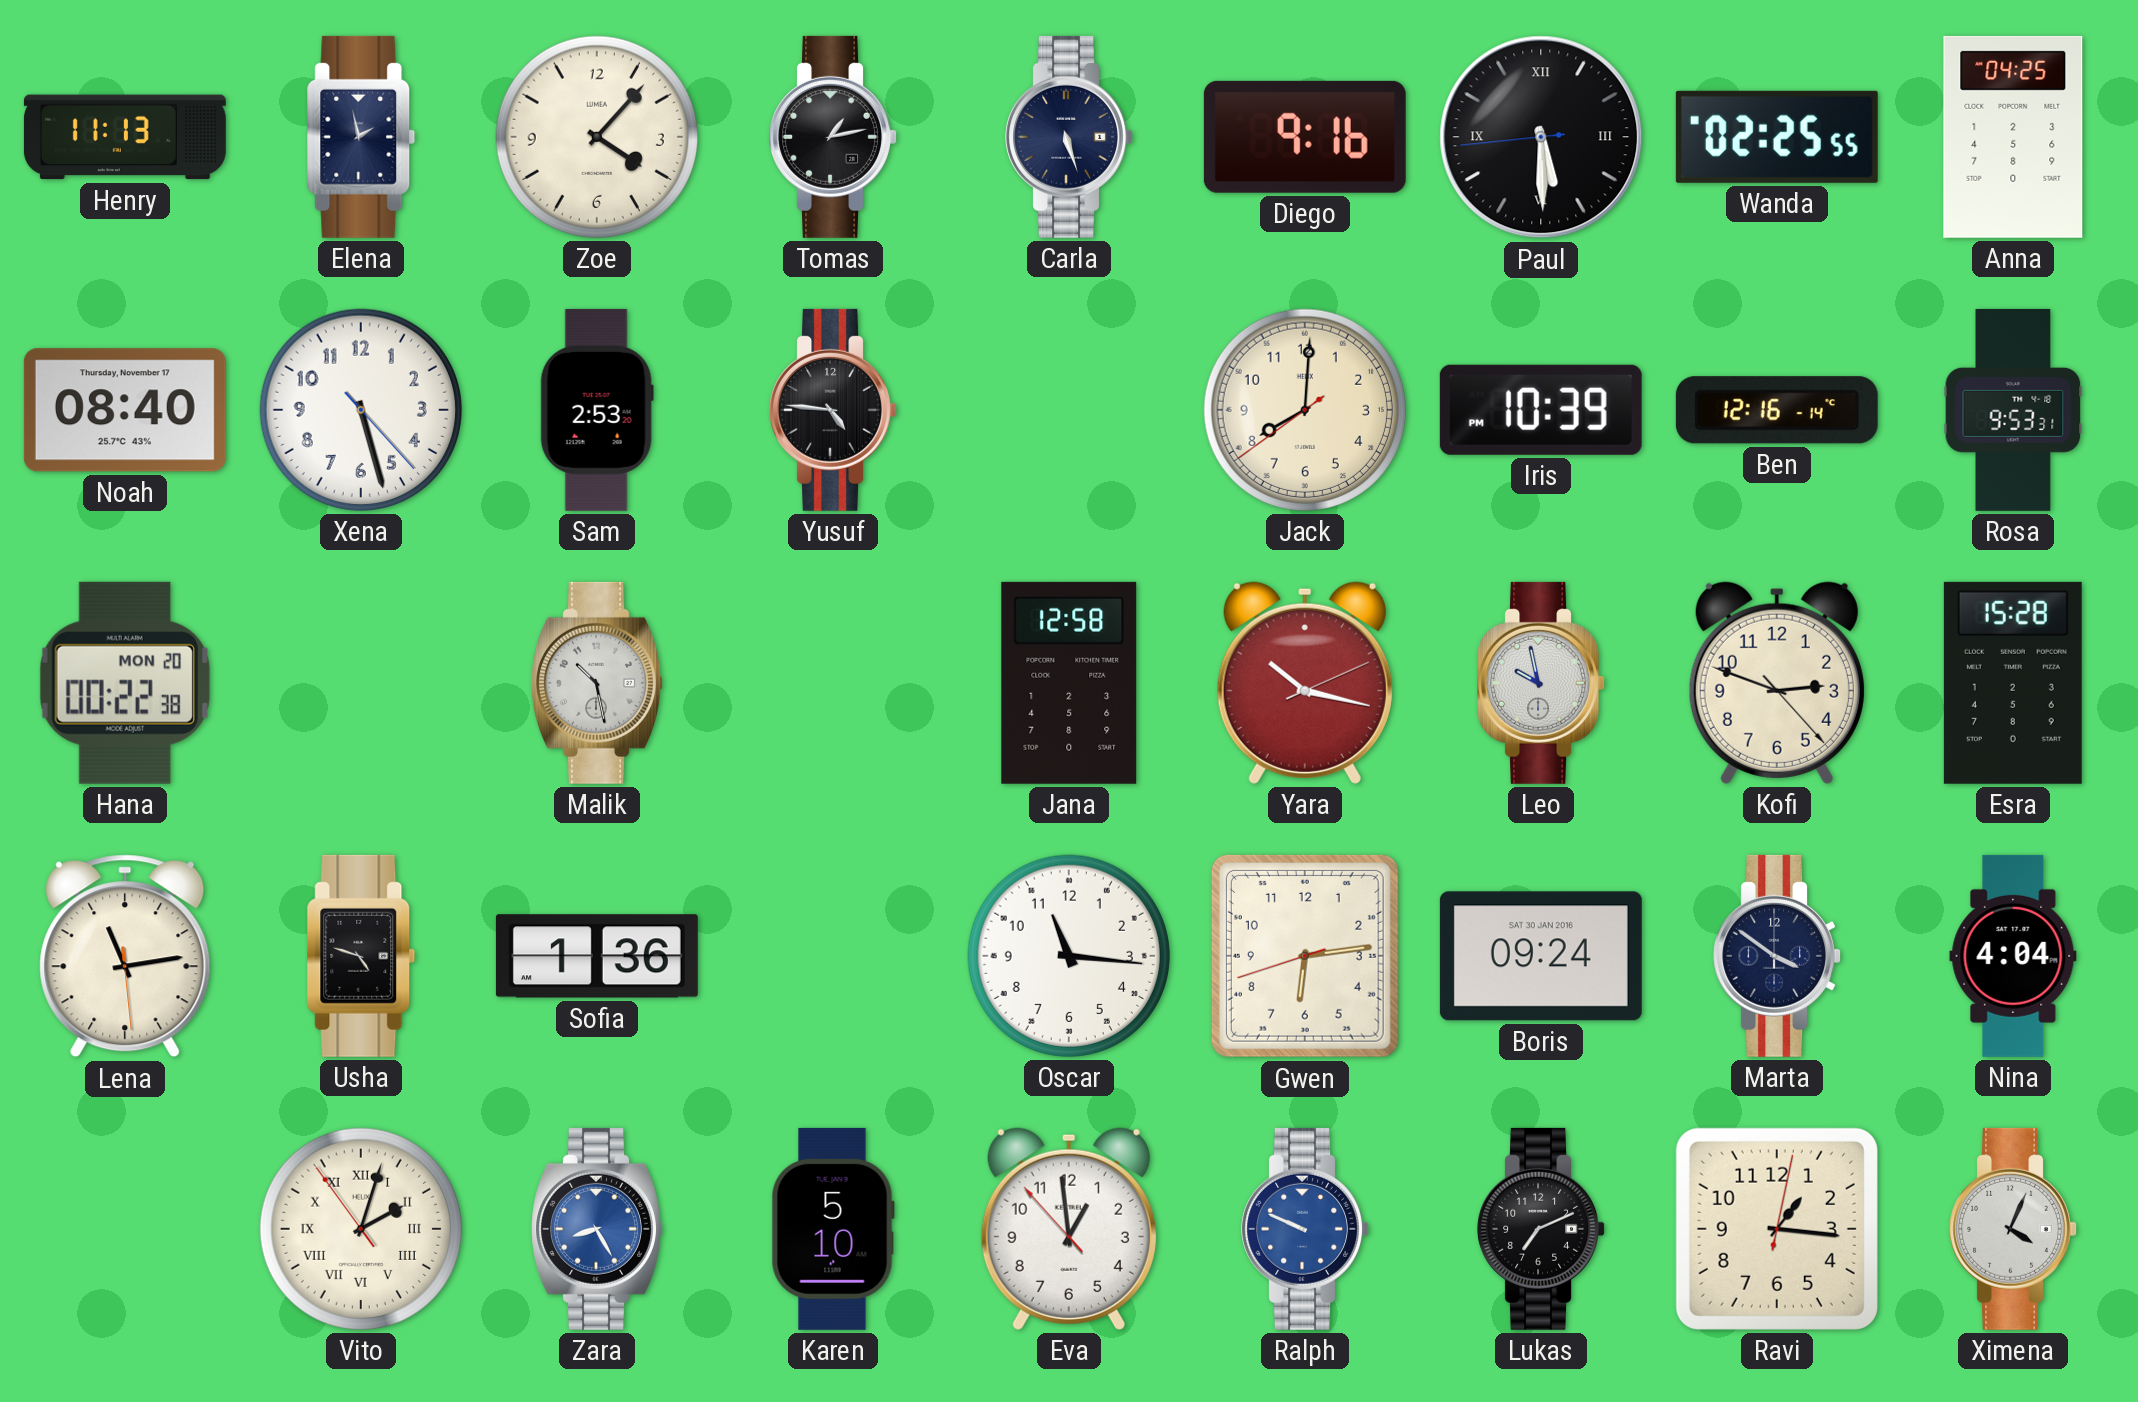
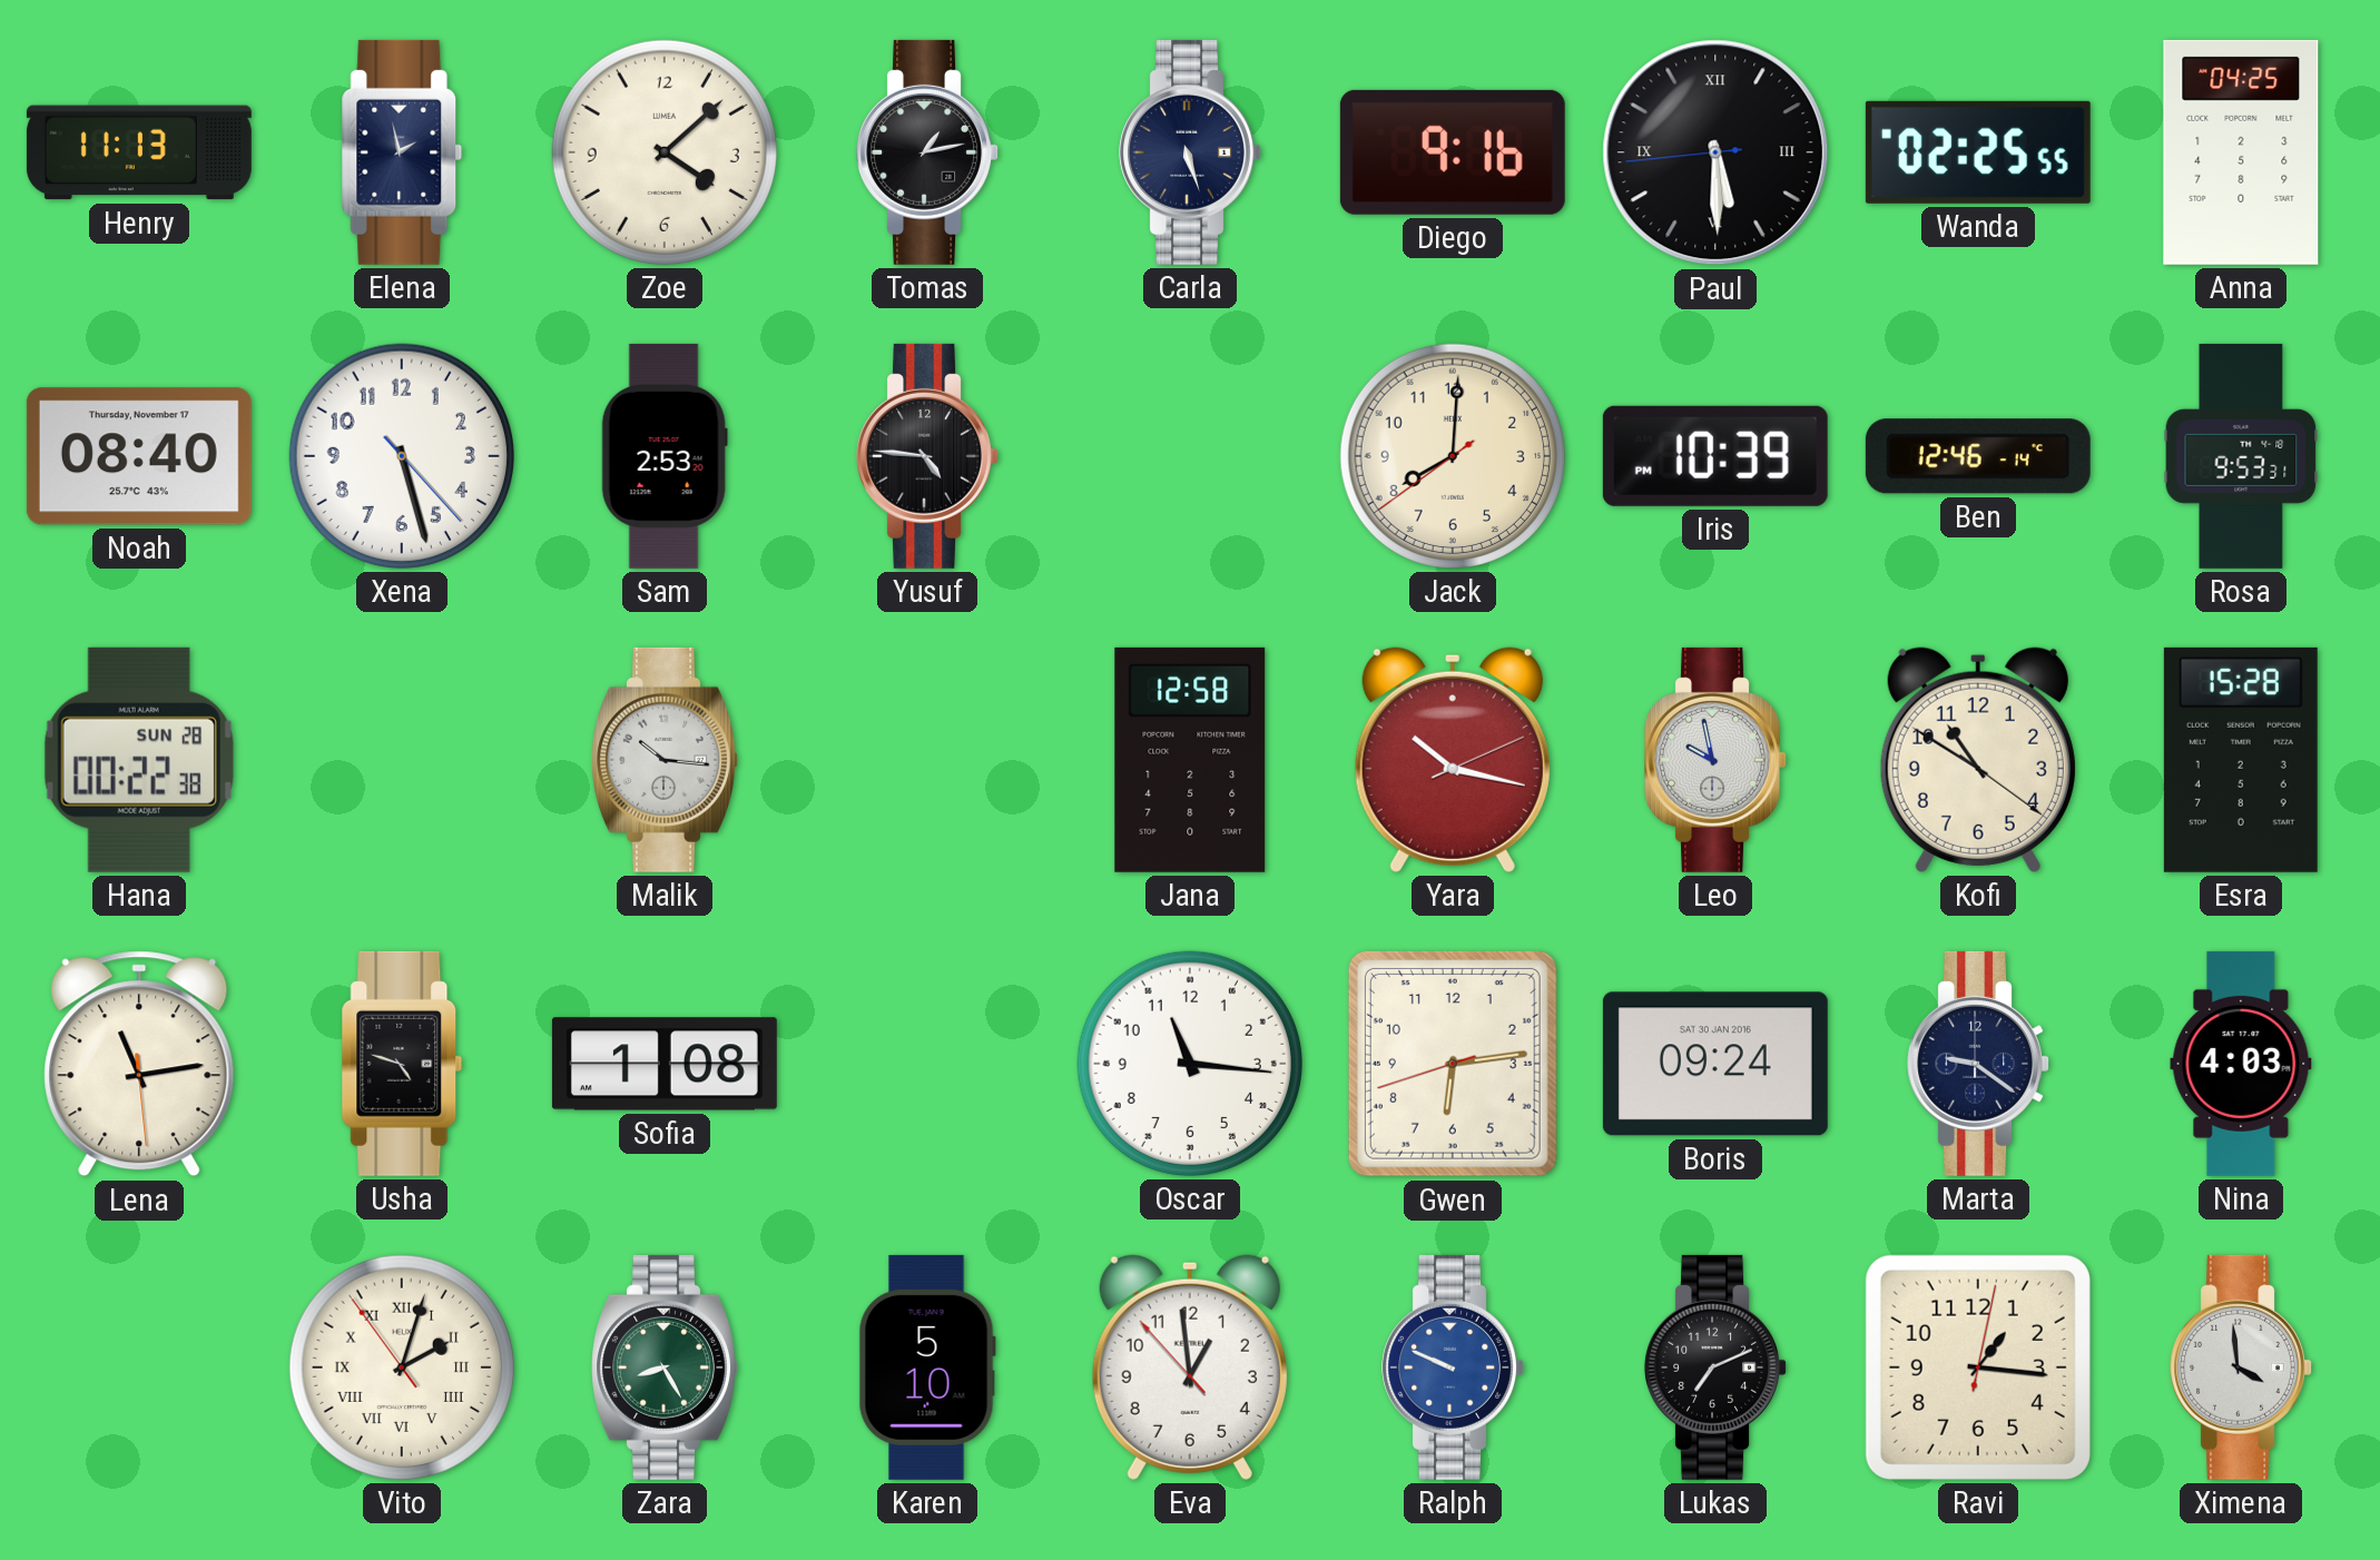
Zoe: 4:07 -> 4:08
Ben: 12:16 -> 12:46
Hana date: MON 20 -> SUN 28
Malik: 10:28 -> 10:16
Kofi: 2:48 -> 10:50
Sofia: 1:36 -> 1:08
Marta: 3:51 -> 9:21
Nina: 4:04 -> 4:03
Zara dial: blue -> green
Ximena: 4:04 -> 3:59
